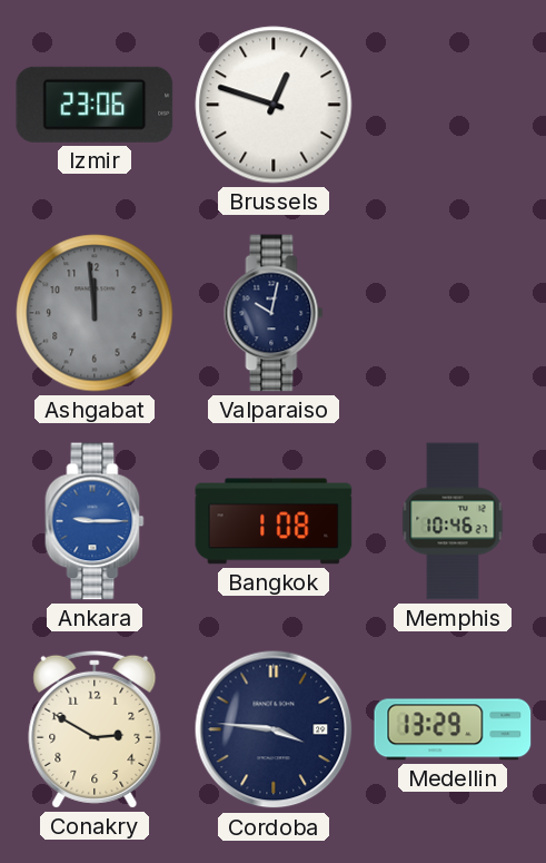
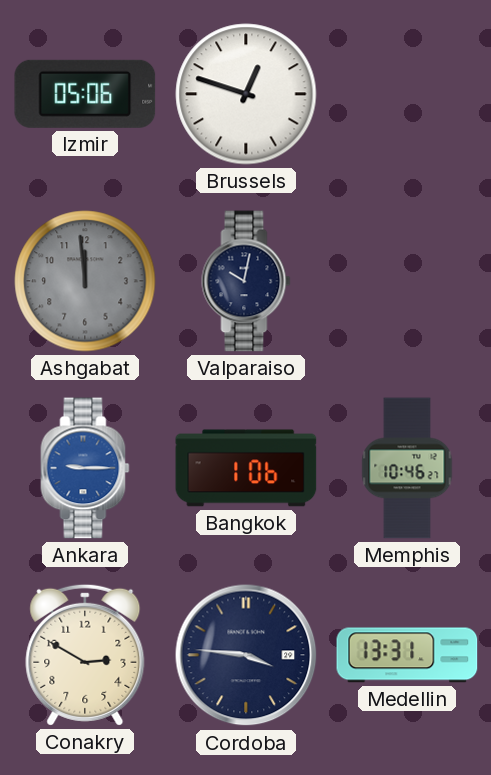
Izmir: 23:06 -> 05:06
Bangkok: 1:08 -> 1:06
Medellin: 13:29 -> 13:31
